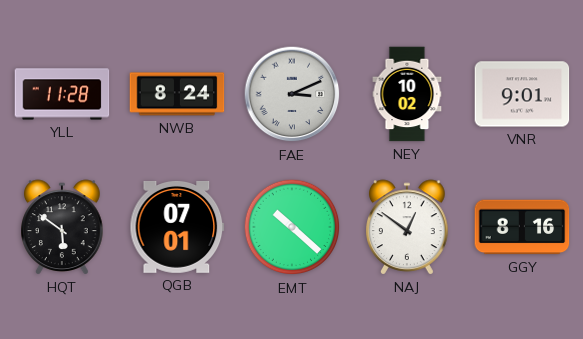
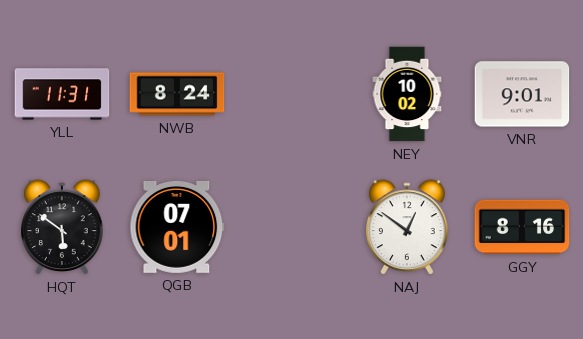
YLL: 11:28 -> 11:31
FAE: 3:11 -> none
EMT: 10:22 -> none
